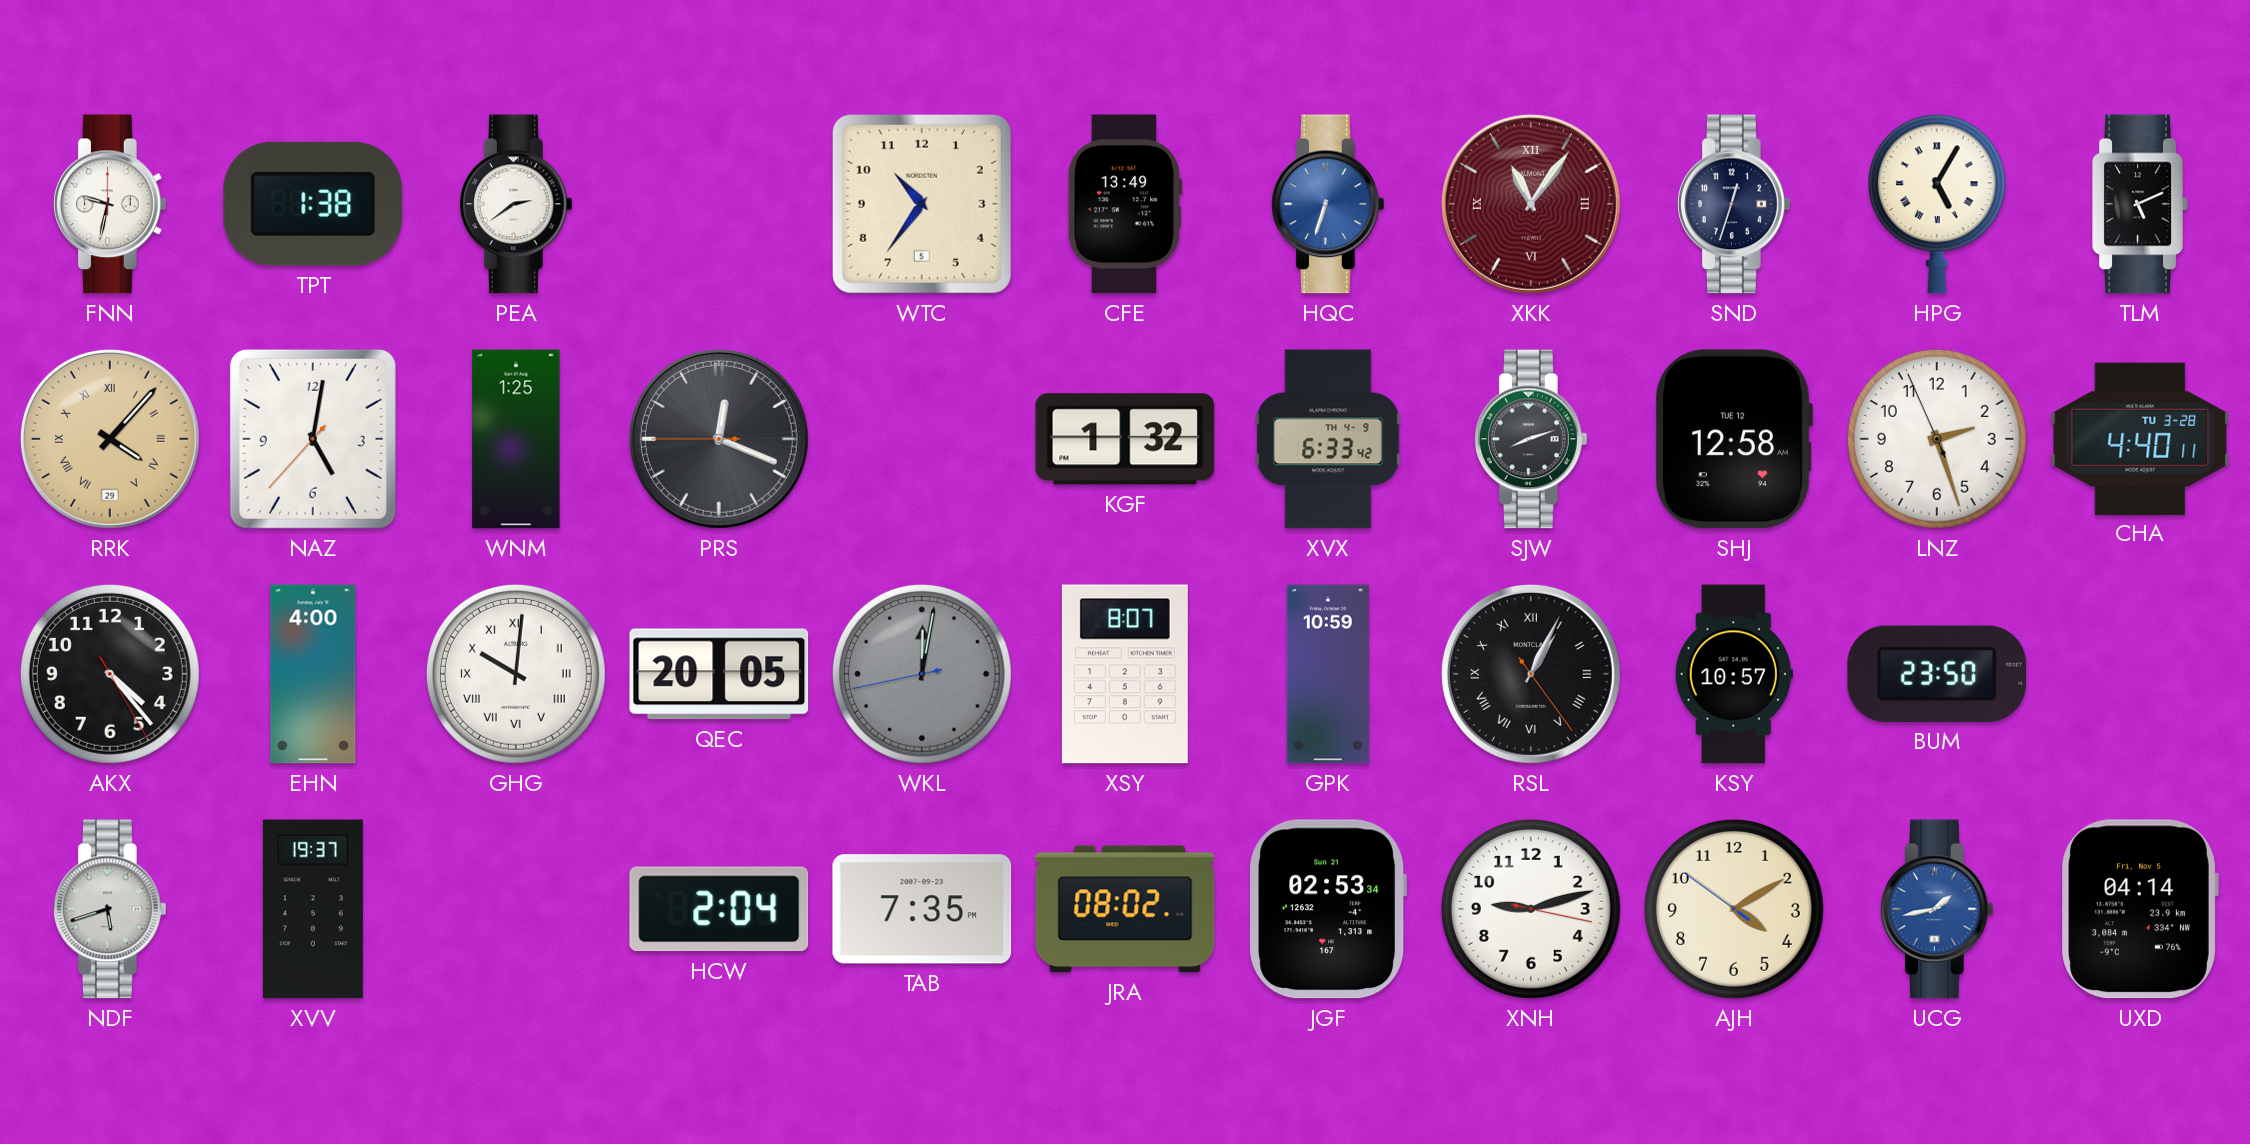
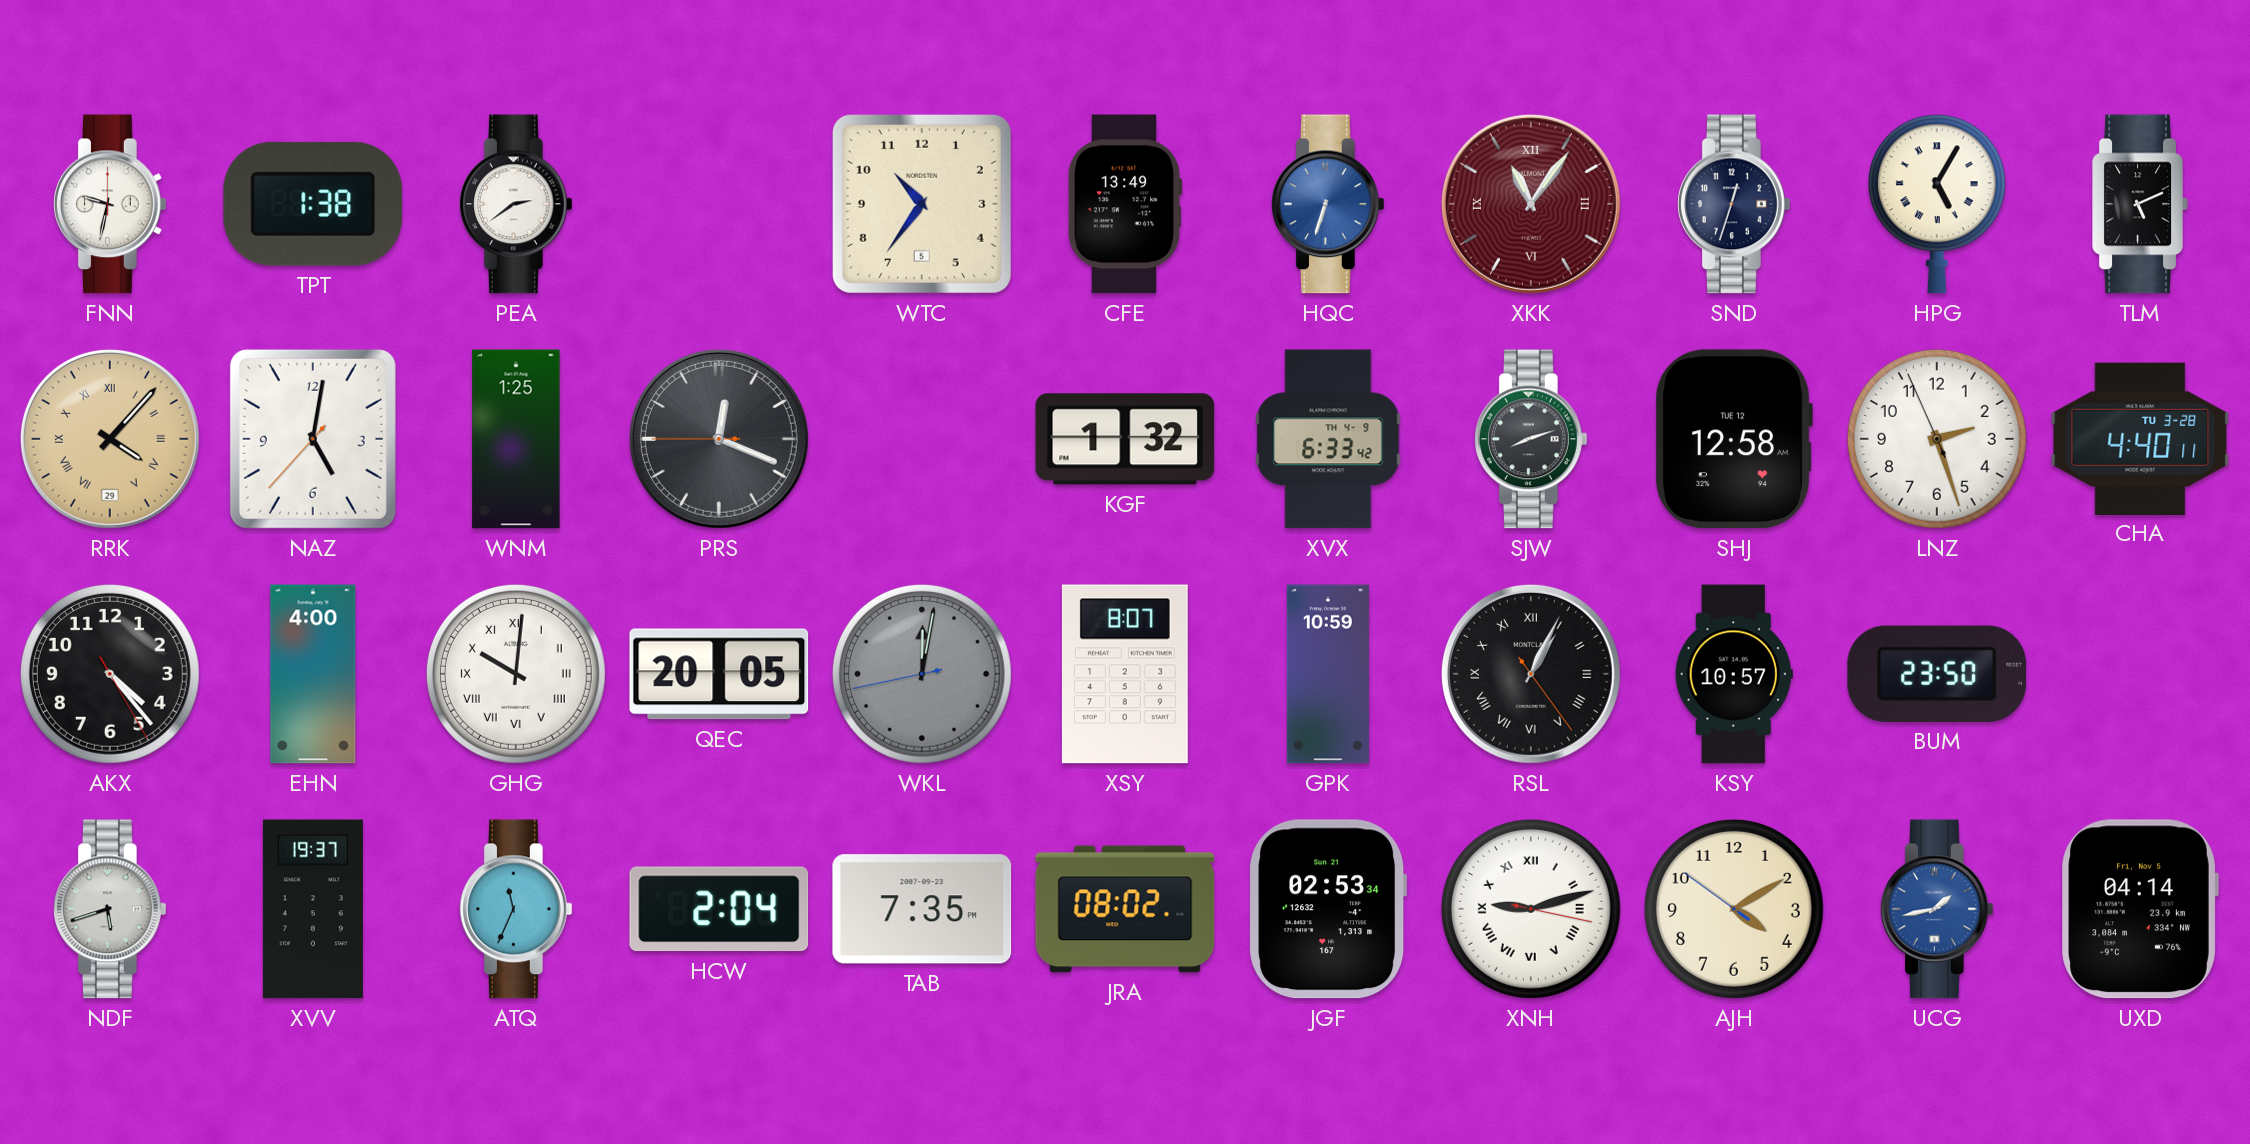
ATQ: none -> 11:34
XNH numerals: Arabic -> Roman
